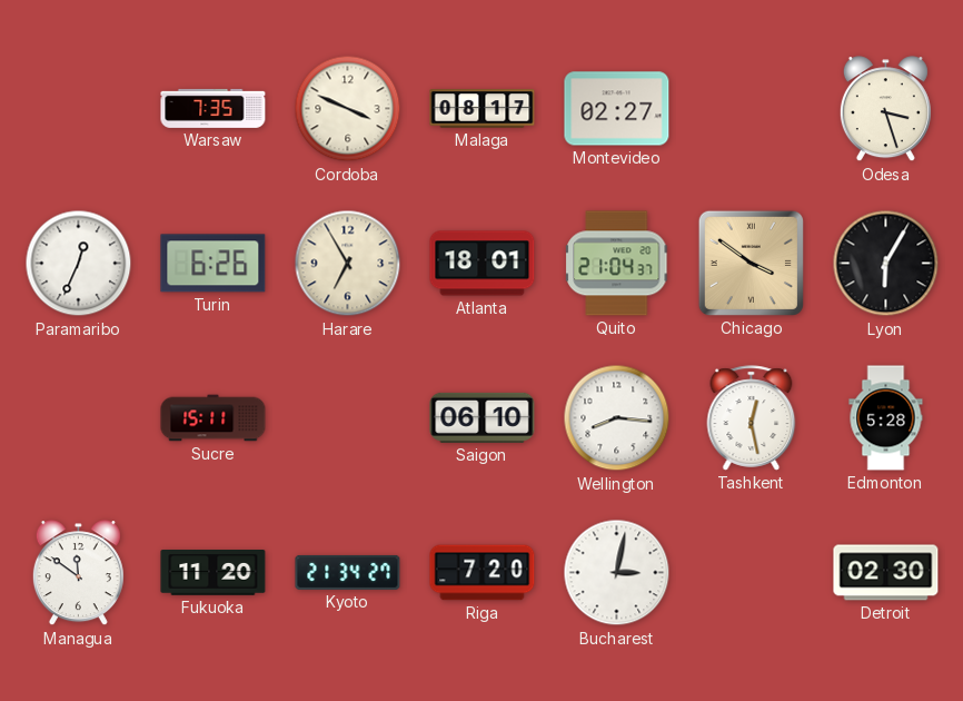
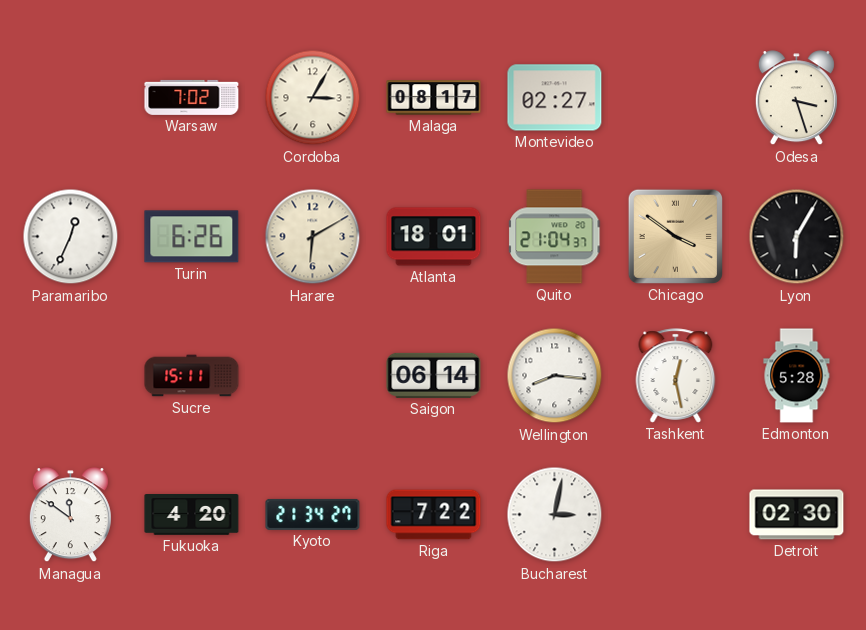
Warsaw: 7:35 -> 7:02
Cordoba: 3:49 -> 3:05
Harare: 6:55 -> 6:10
Saigon: 06:10 -> 06:14
Fukuoka: 11:20 -> 4:20
Riga: 7:20 -> 7:22
